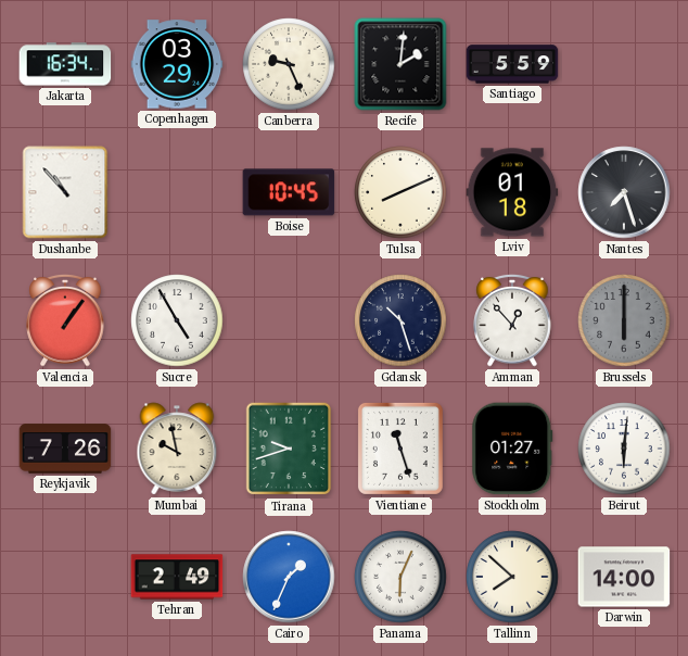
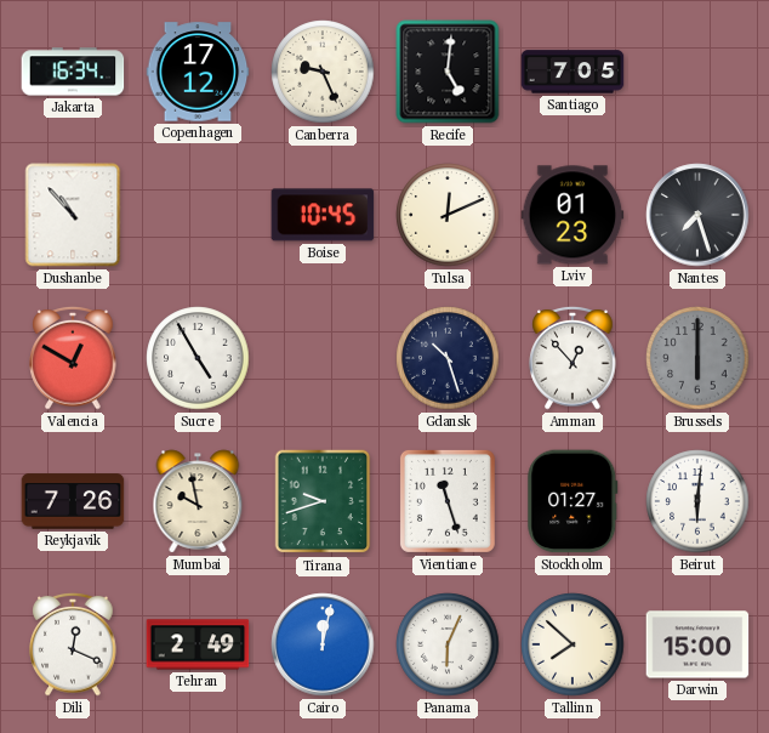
Copenhagen: 03:29 -> 17:12
Recife: 2:01 -> 5:01
Santiago: 5:59 -> 7:05
Tulsa: 8:11 -> 12:11
Lviv: 01:18 -> 01:23
Valencia: 1:06 -> 12:50
Dili: none -> 12:19
Cairo: 1:34 -> 12:02
Darwin: 14:00 -> 15:00
